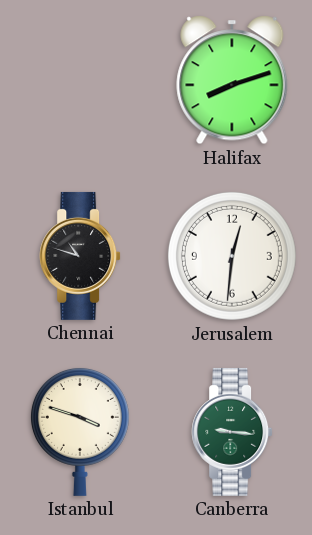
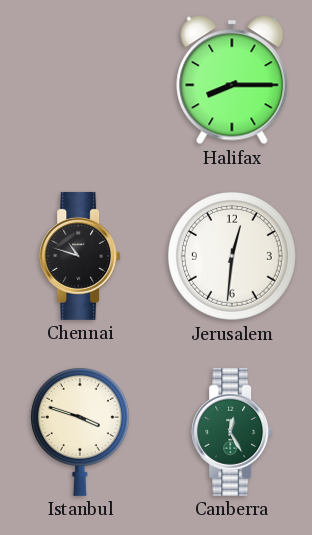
Halifax: 8:12 -> 8:15
Canberra: 9:16 -> 12:25
